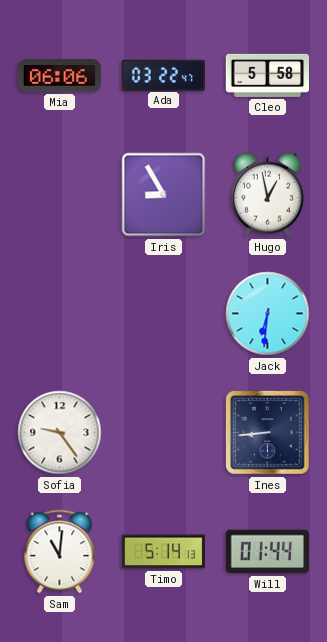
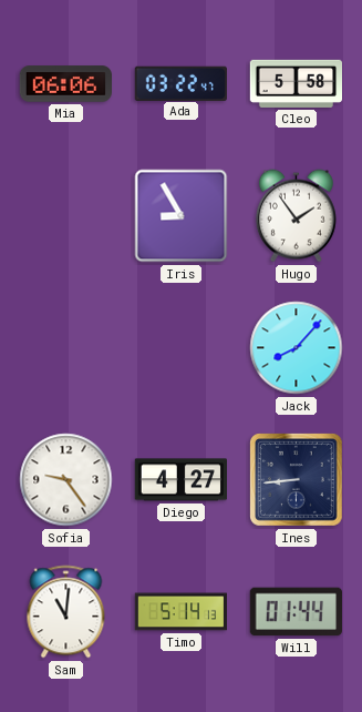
Hugo: 12:58 -> 1:54
Jack: 6:31 -> 8:07
Diego: none -> 4:27
